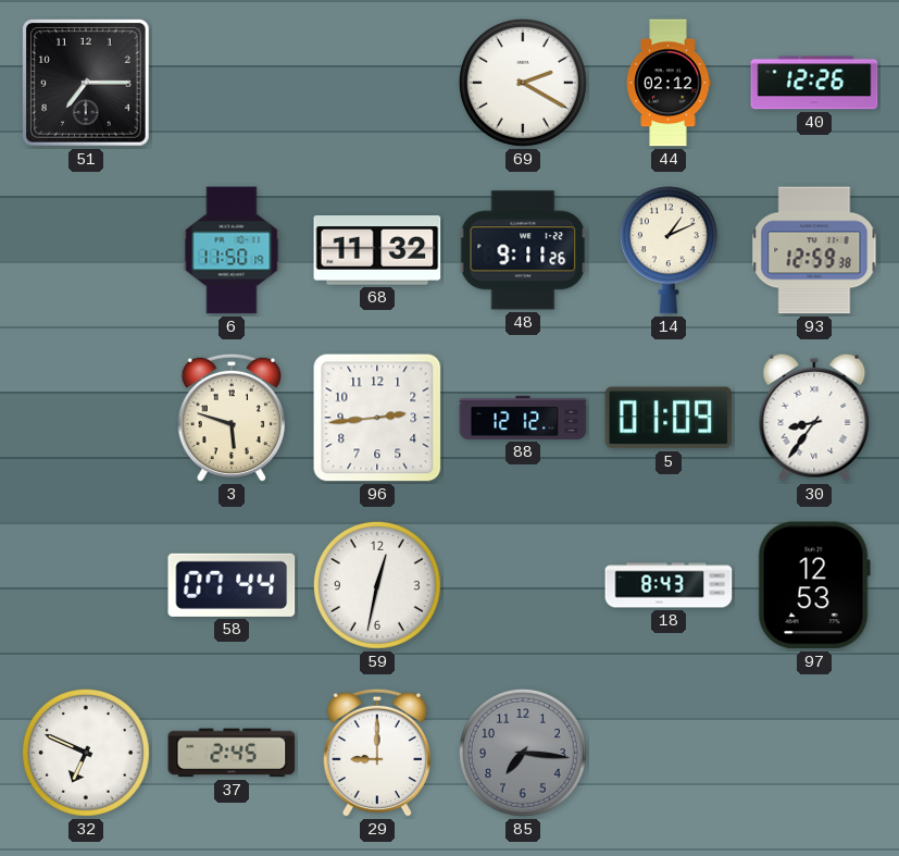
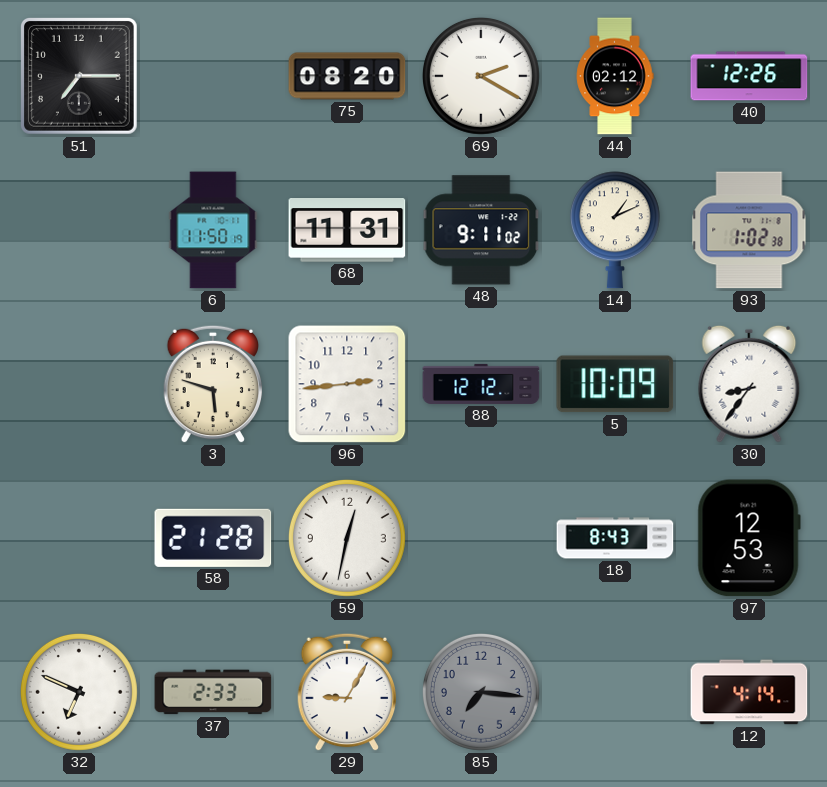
75: none -> 08:20
68: 11:32 -> 11:31
48: 9:11:26 -> 9:11:02
93: 12:59 -> 1:02
5: 01:09 -> 10:09
58: 07:44 -> 21:28
37: 2:45 -> 2:33
29: 9:00 -> 9:05
12: none -> 4:14
